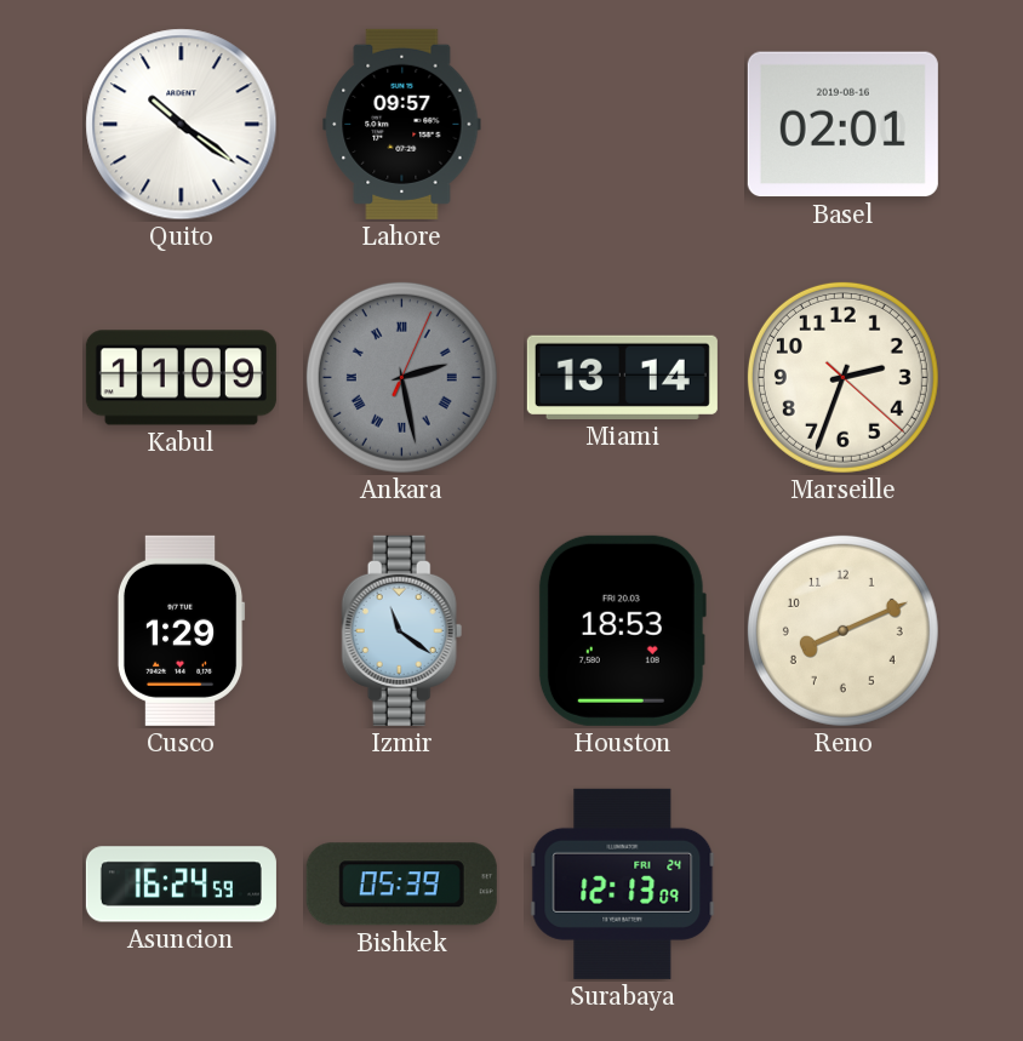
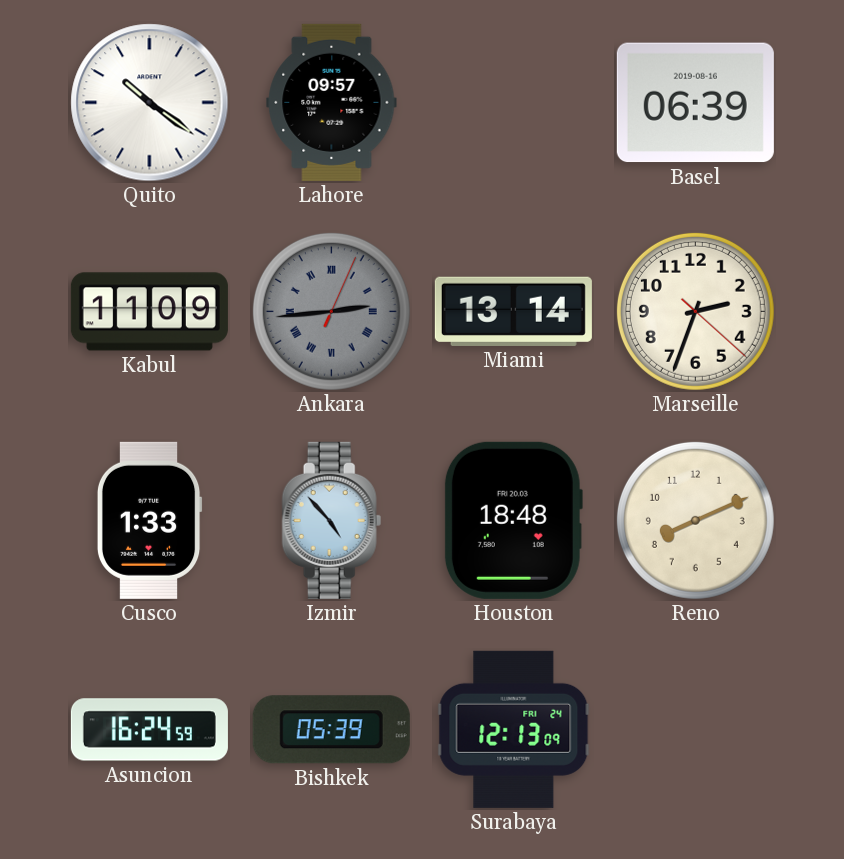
Basel: 02:01 -> 06:39
Ankara: 2:28 -> 2:44
Cusco: 1:29 -> 1:33
Izmir: 11:21 -> 4:53
Houston: 18:53 -> 18:48
